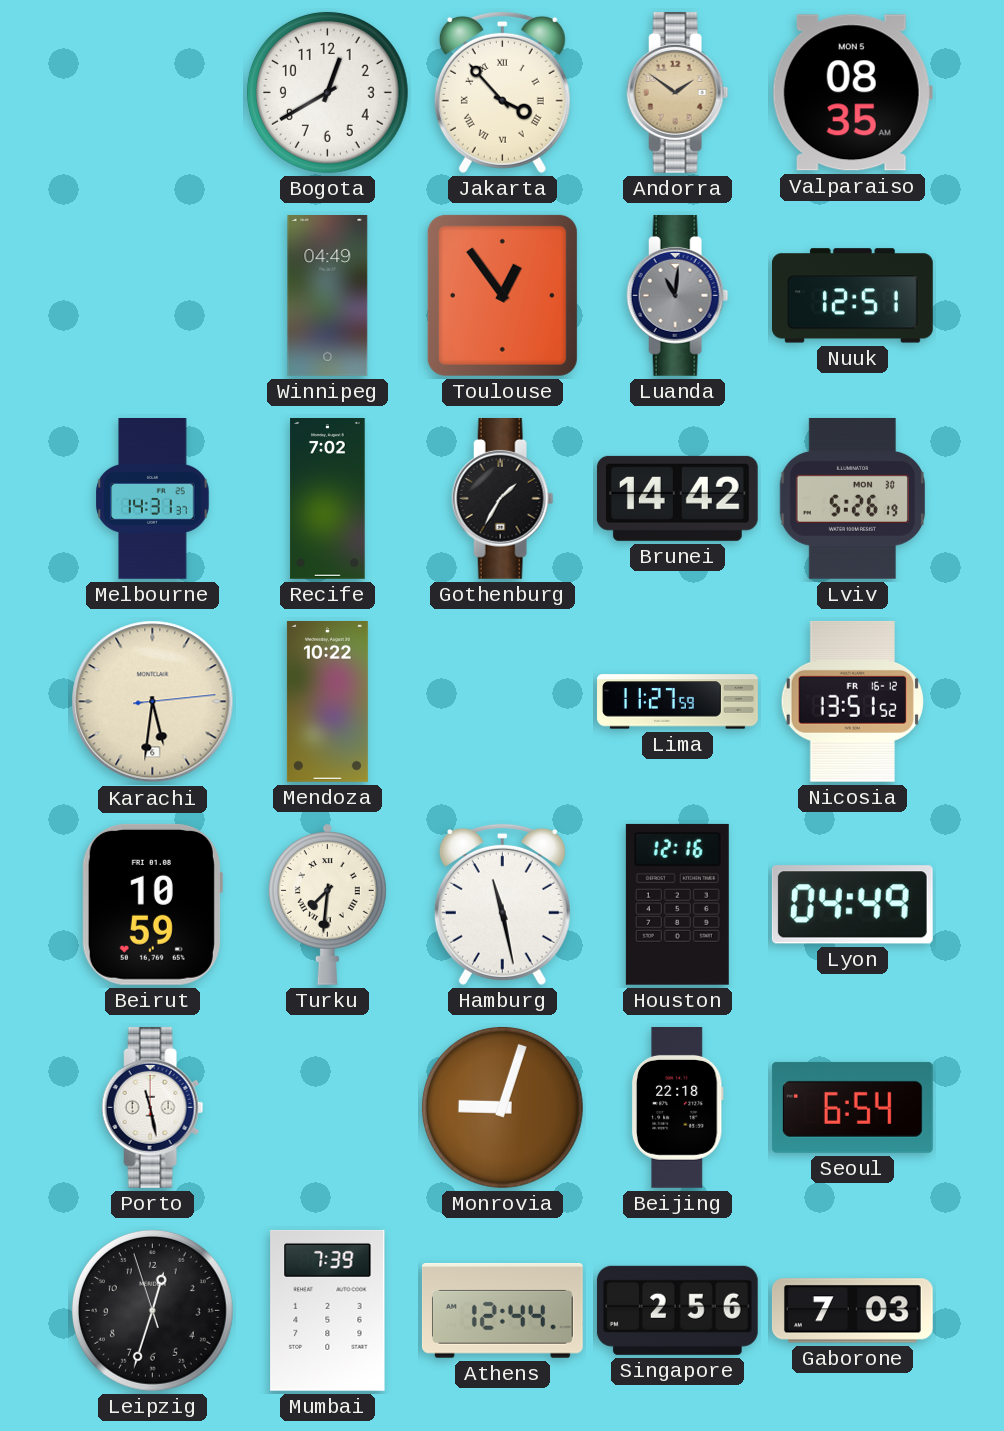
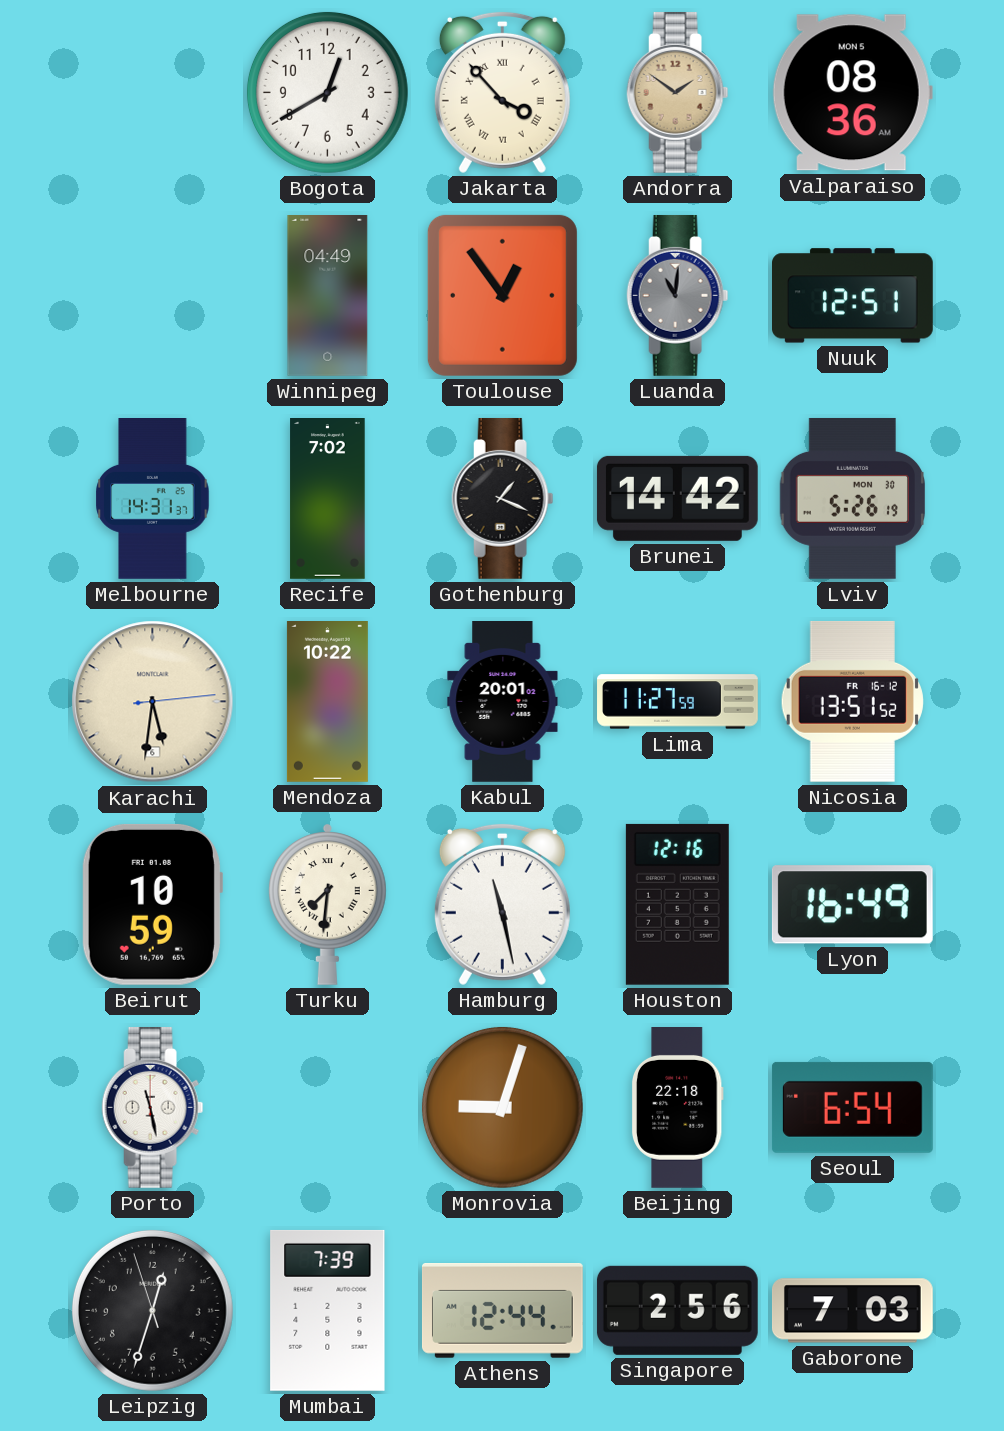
Valparaiso: 08:35 -> 08:36
Gothenburg: 1:35 -> 1:19
Kabul: none -> 20:01
Lyon: 04:49 -> 16:49
